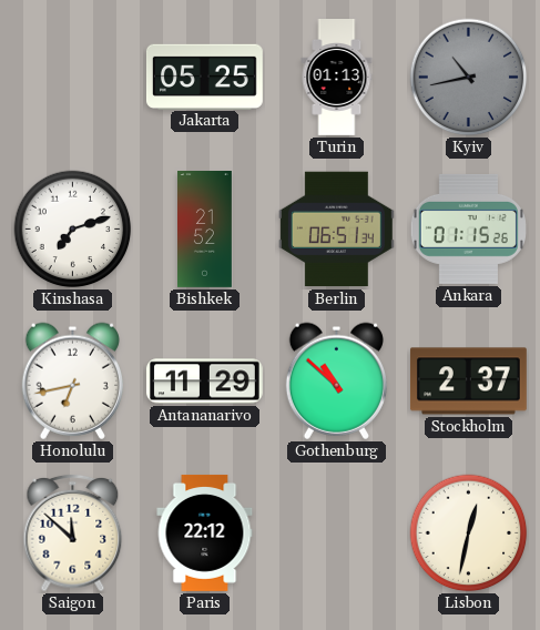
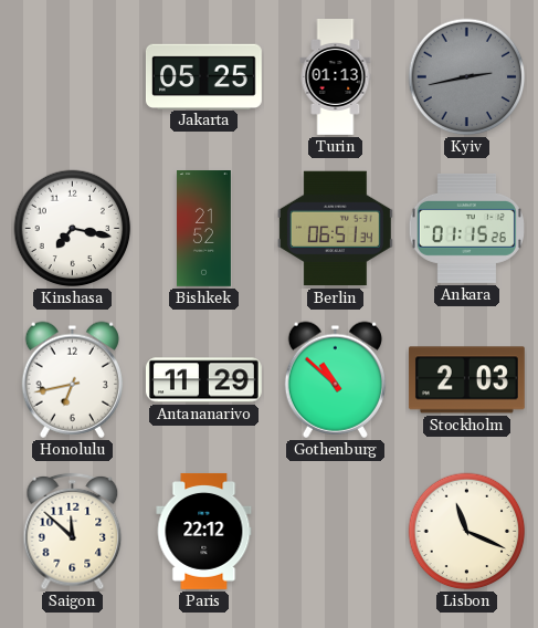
Kyiv: 10:43 -> 2:43
Kinshasa: 7:12 -> 7:17
Stockholm: 2:37 -> 2:03
Lisbon: 12:32 -> 11:19
